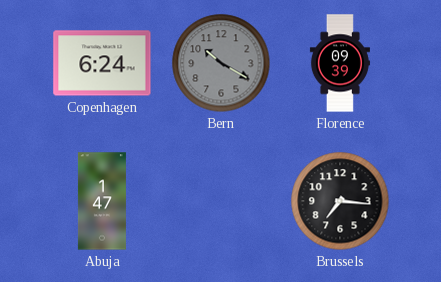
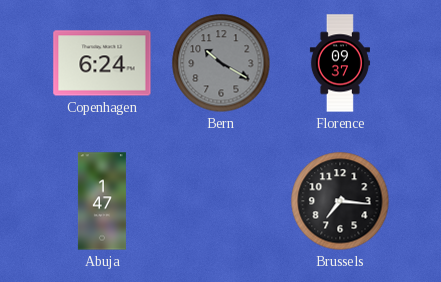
Florence: 09:39 -> 09:37
